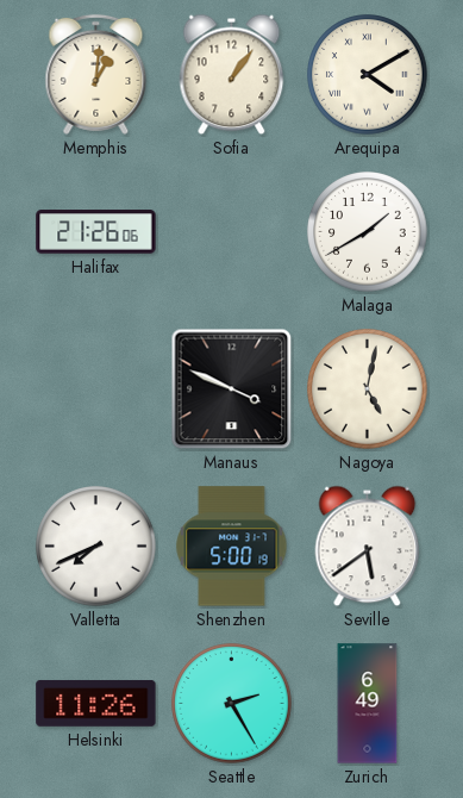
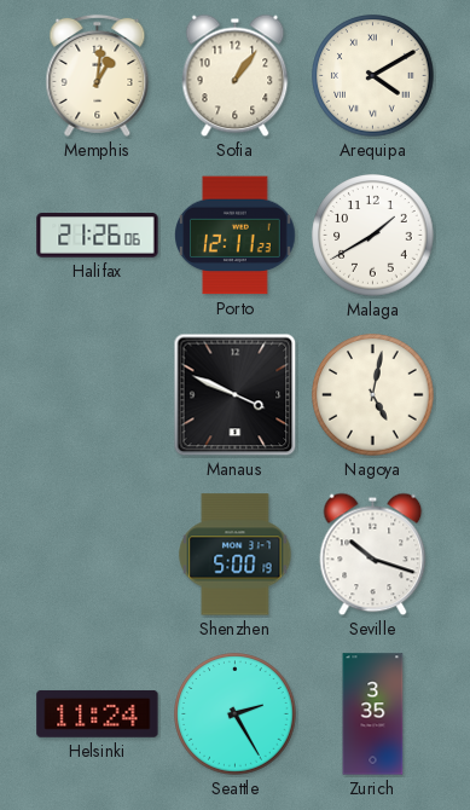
Porto: none -> 12:11
Valletta: 7:41 -> none
Seville: 5:39 -> 10:18
Helsinki: 11:26 -> 11:24
Zurich: 6:49 -> 3:35
